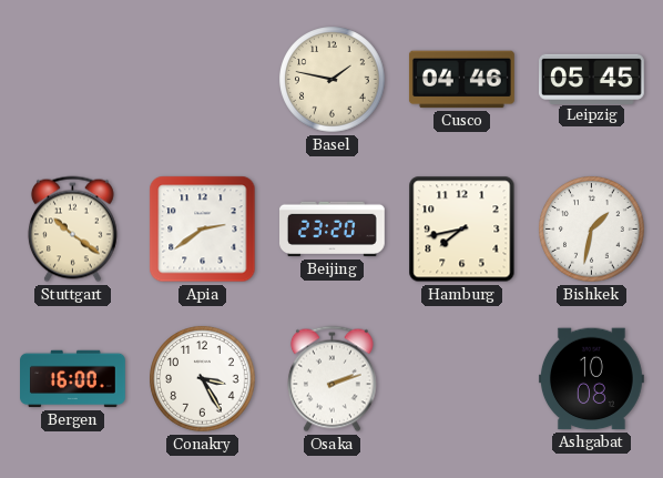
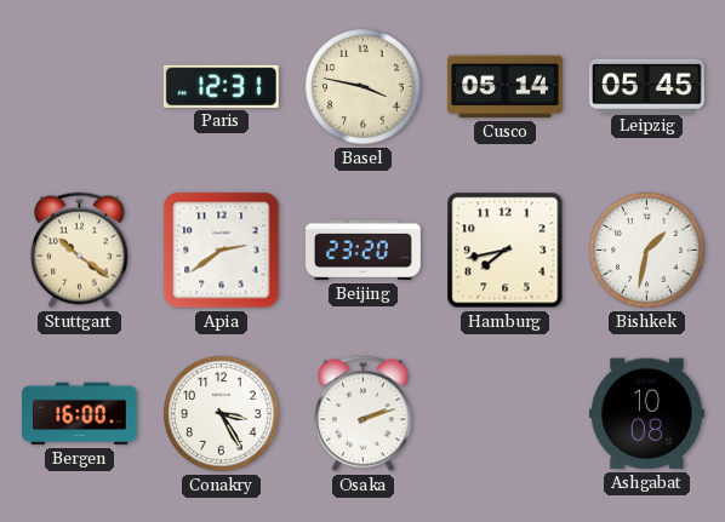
Paris: none -> 12:31
Basel: 1:47 -> 3:47
Cusco: 04:46 -> 05:14
